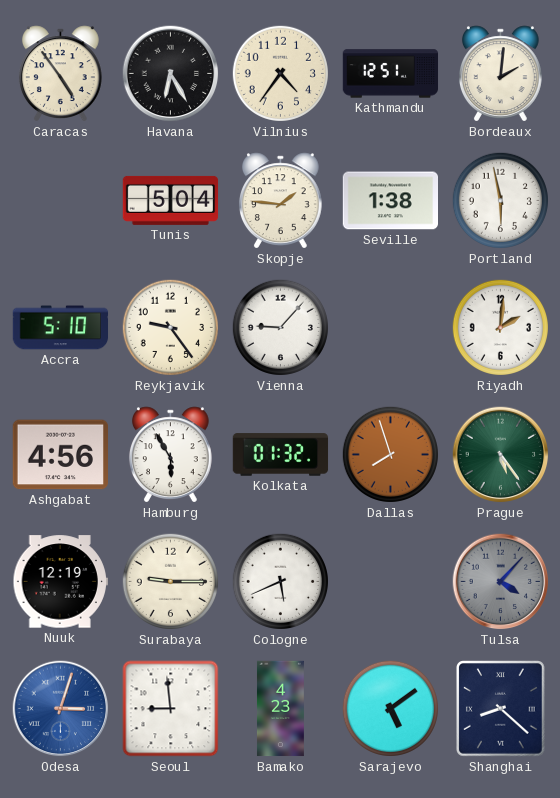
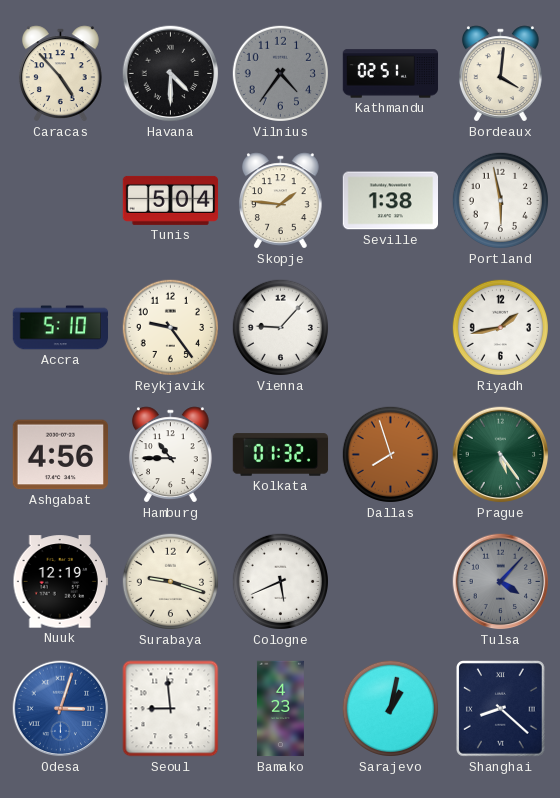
Caracas: 4:54 -> 4:53
Havana: 6:25 -> 4:30
Vilnius dial: cream -> grey
Kathmandu: 12:51 -> 02:51
Bordeaux: 2:01 -> 4:01
Riyadh: 2:01 -> 1:43
Hamburg: 5:55 -> 10:45
Surabaya: 9:15 -> 9:18
Sarajevo: 5:09 -> 1:02
